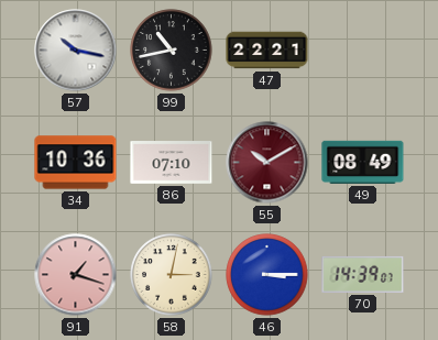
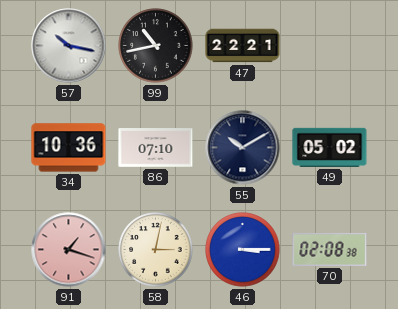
55 dial: burgundy -> navy
49: 08:49 -> 05:02
70: 14:39 -> 02:08
